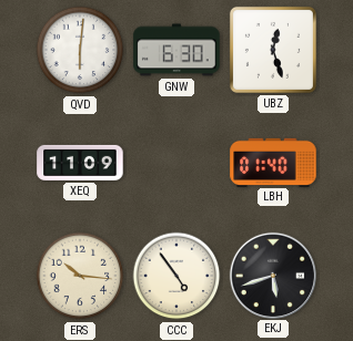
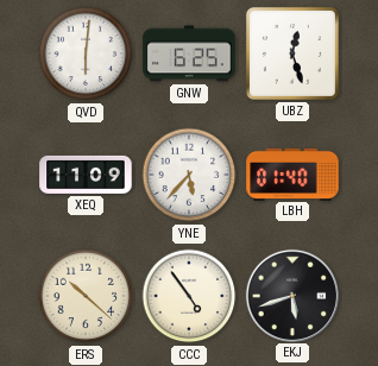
GNW: 6:30 -> 6:25
YNE: none -> 5:37
ERS: 10:16 -> 10:22
